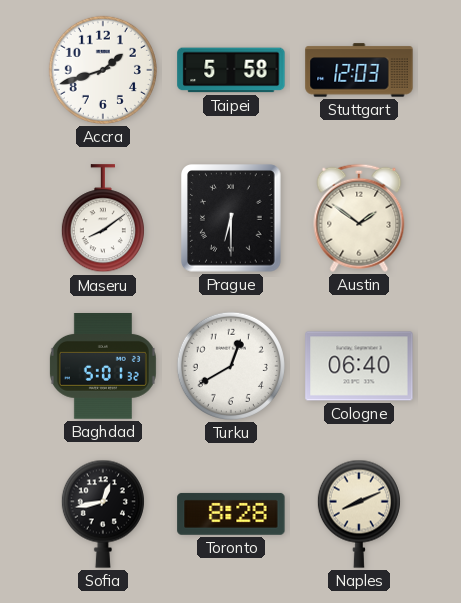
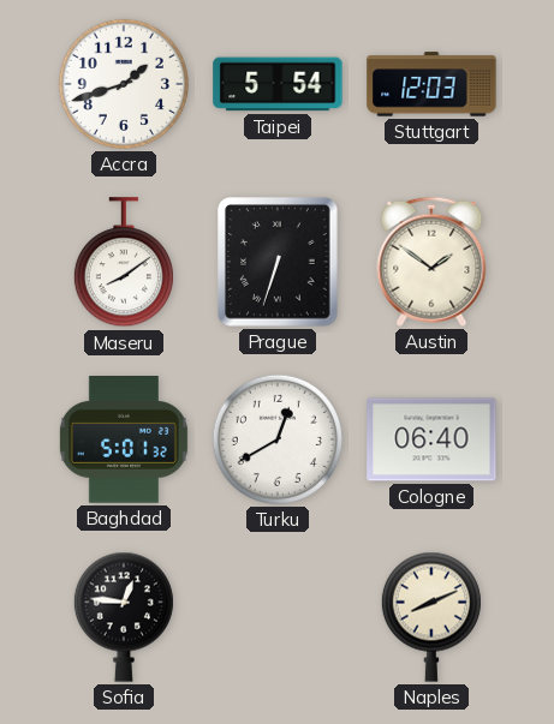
Taipei: 5:58 -> 5:54
Prague: 6:30 -> 6:33
Sofia: 12:43 -> 12:46
Toronto: 8:28 -> none
